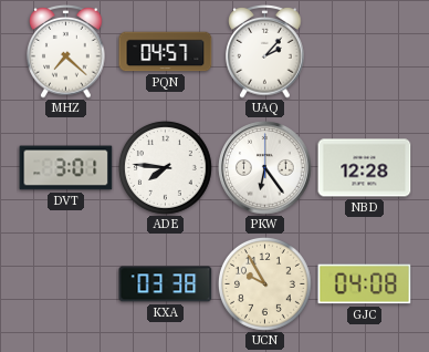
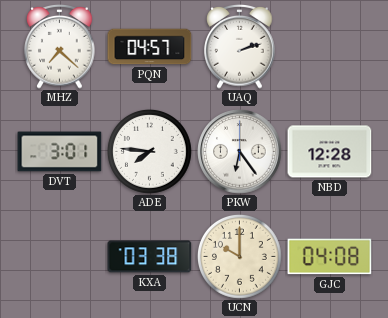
UAQ: 2:07 -> 2:12
UCN: 9:55 -> 10:00
